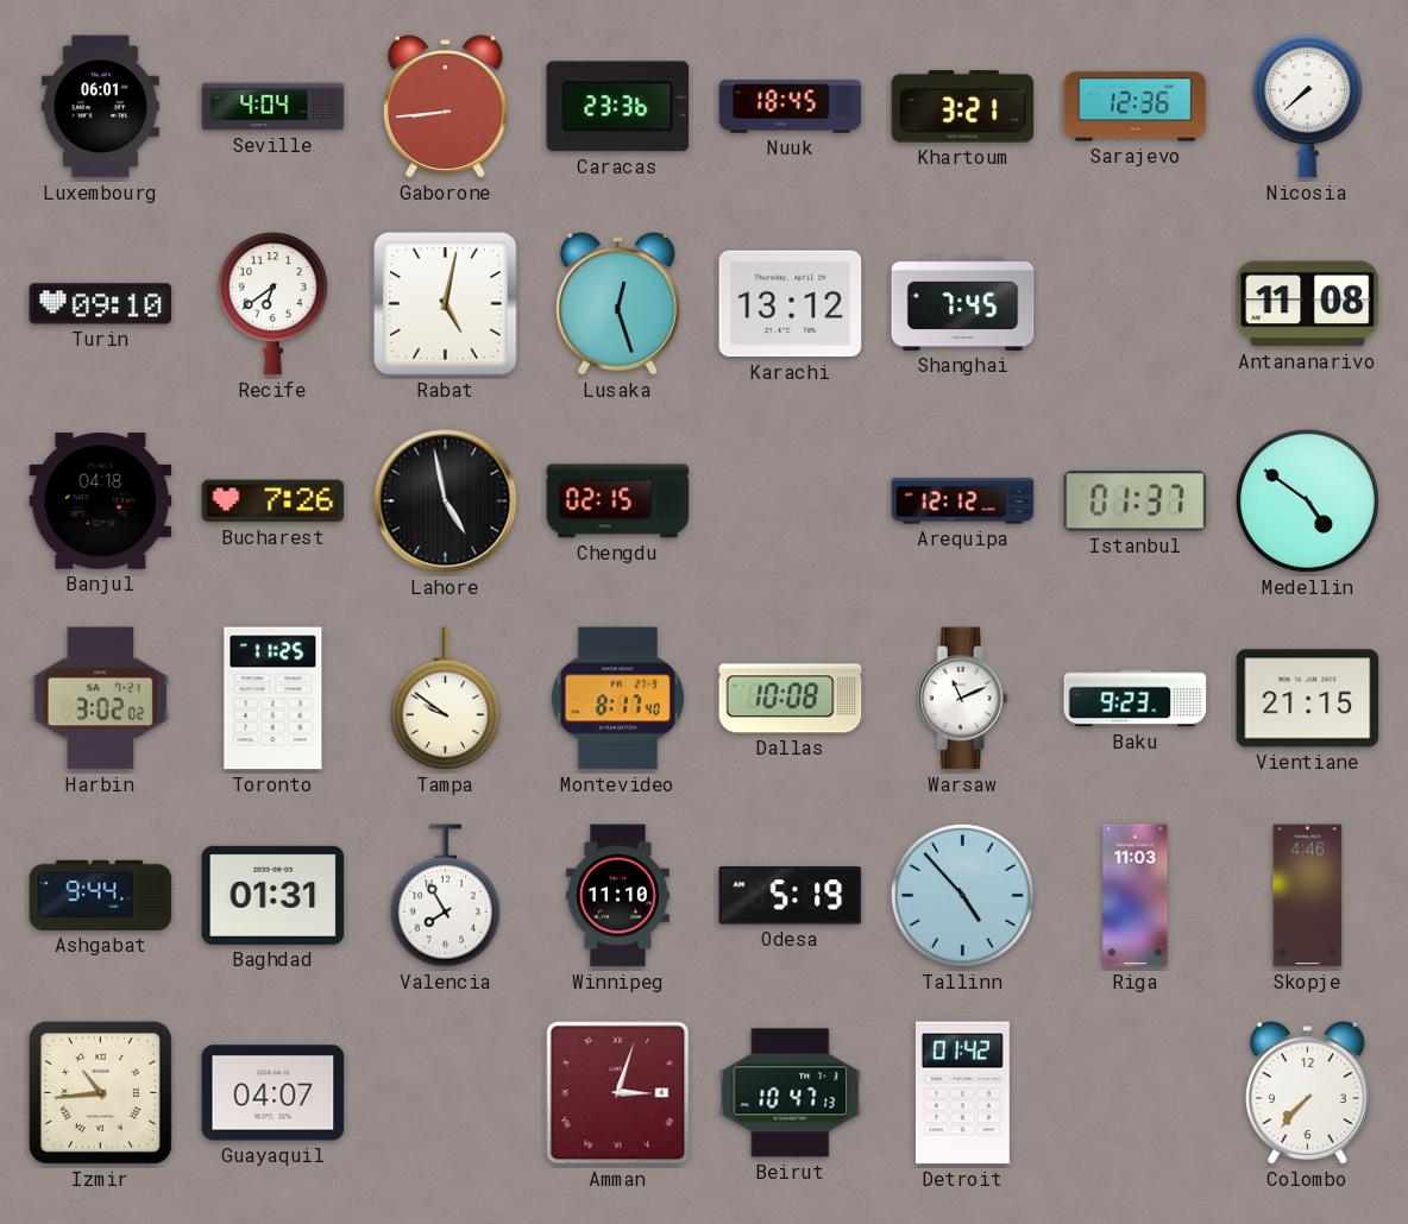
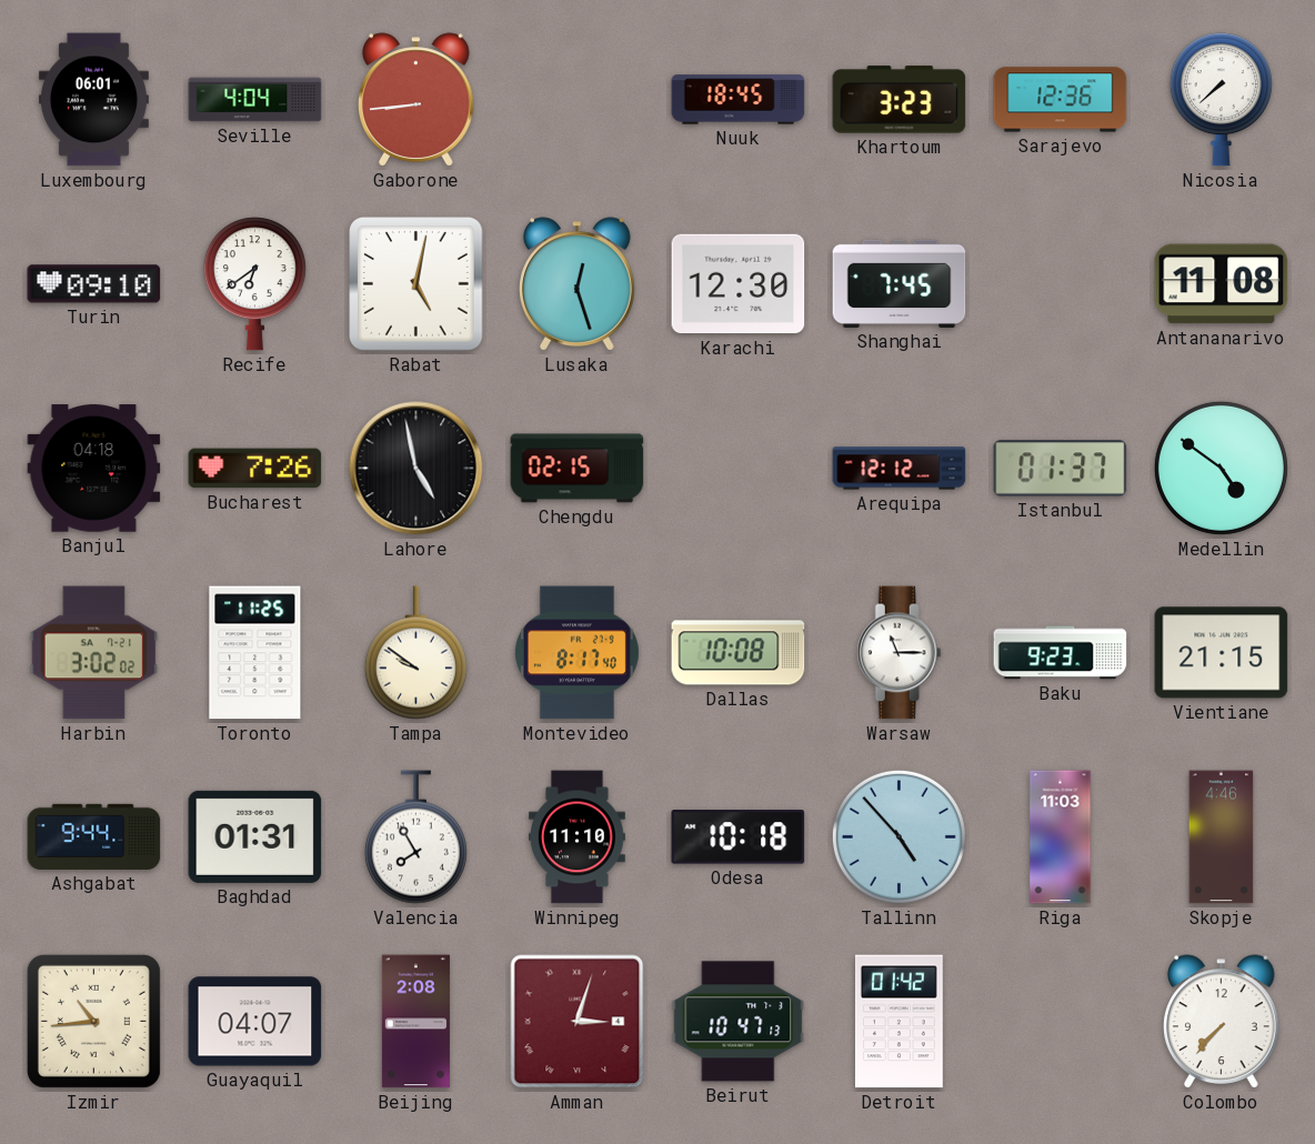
Caracas: 23:36 -> none
Khartoum: 3:21 -> 3:23
Karachi: 13:12 -> 12:30
Warsaw: 11:11 -> 11:15
Odesa: 5:19 -> 10:18
Beijing: none -> 2:08
